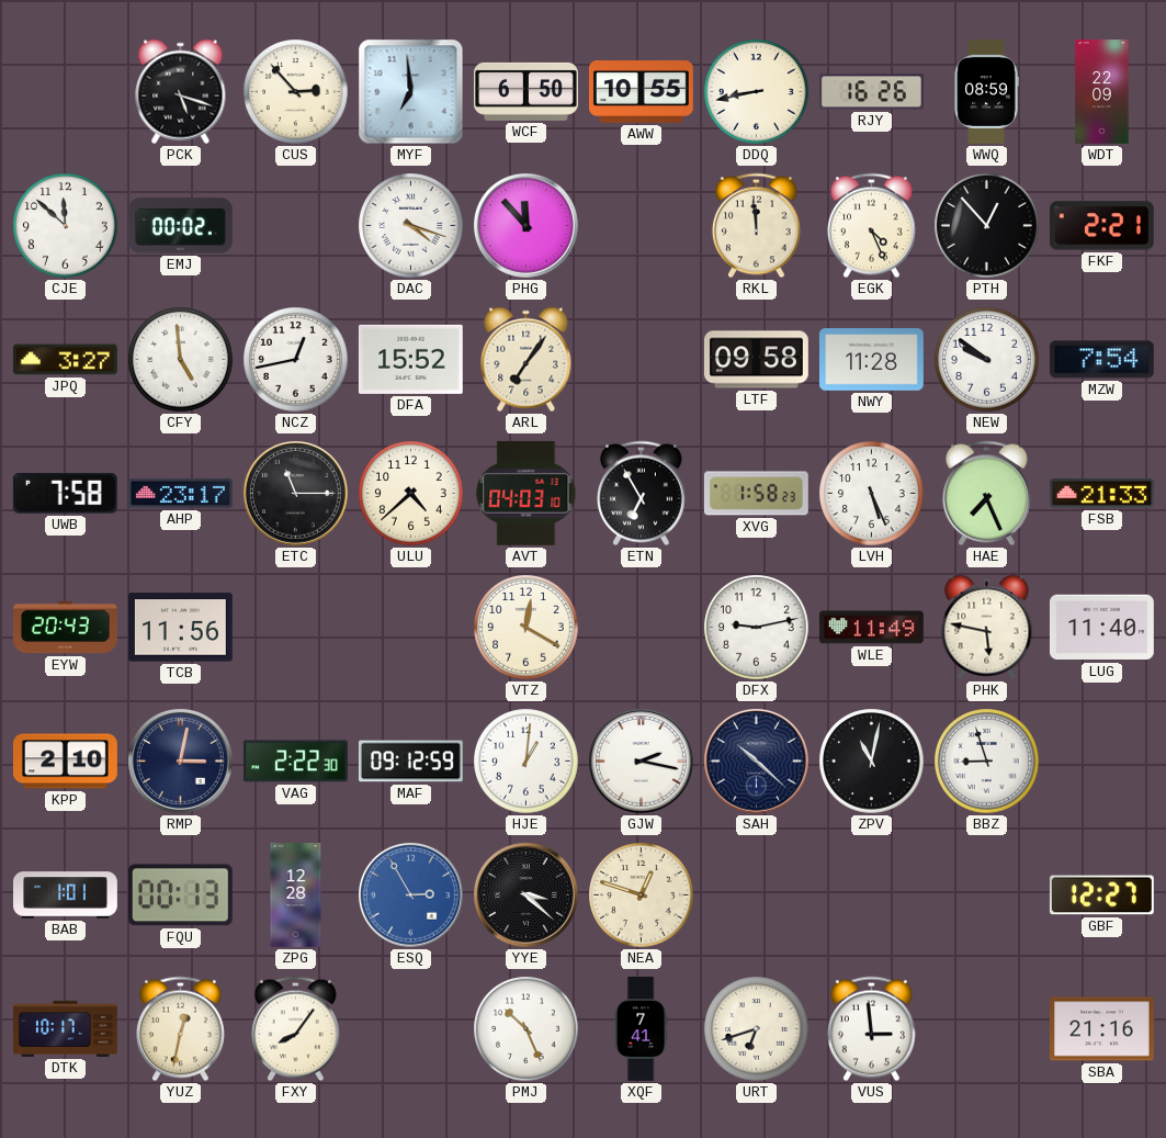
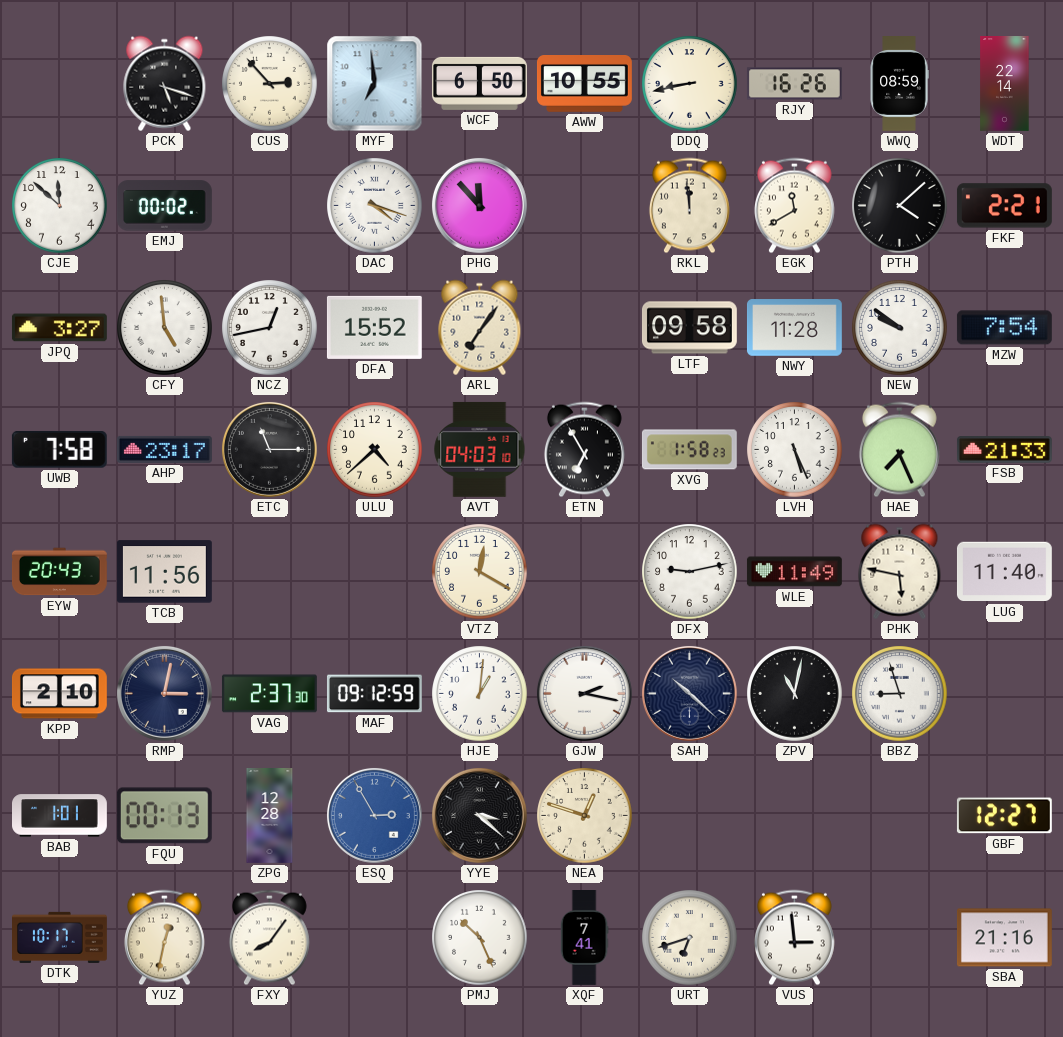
WDT: 22:09 -> 22:14
EGK: 4:26 -> 11:40
PTH: 12:53 -> 4:08
VAG: 2:22 -> 2:37
